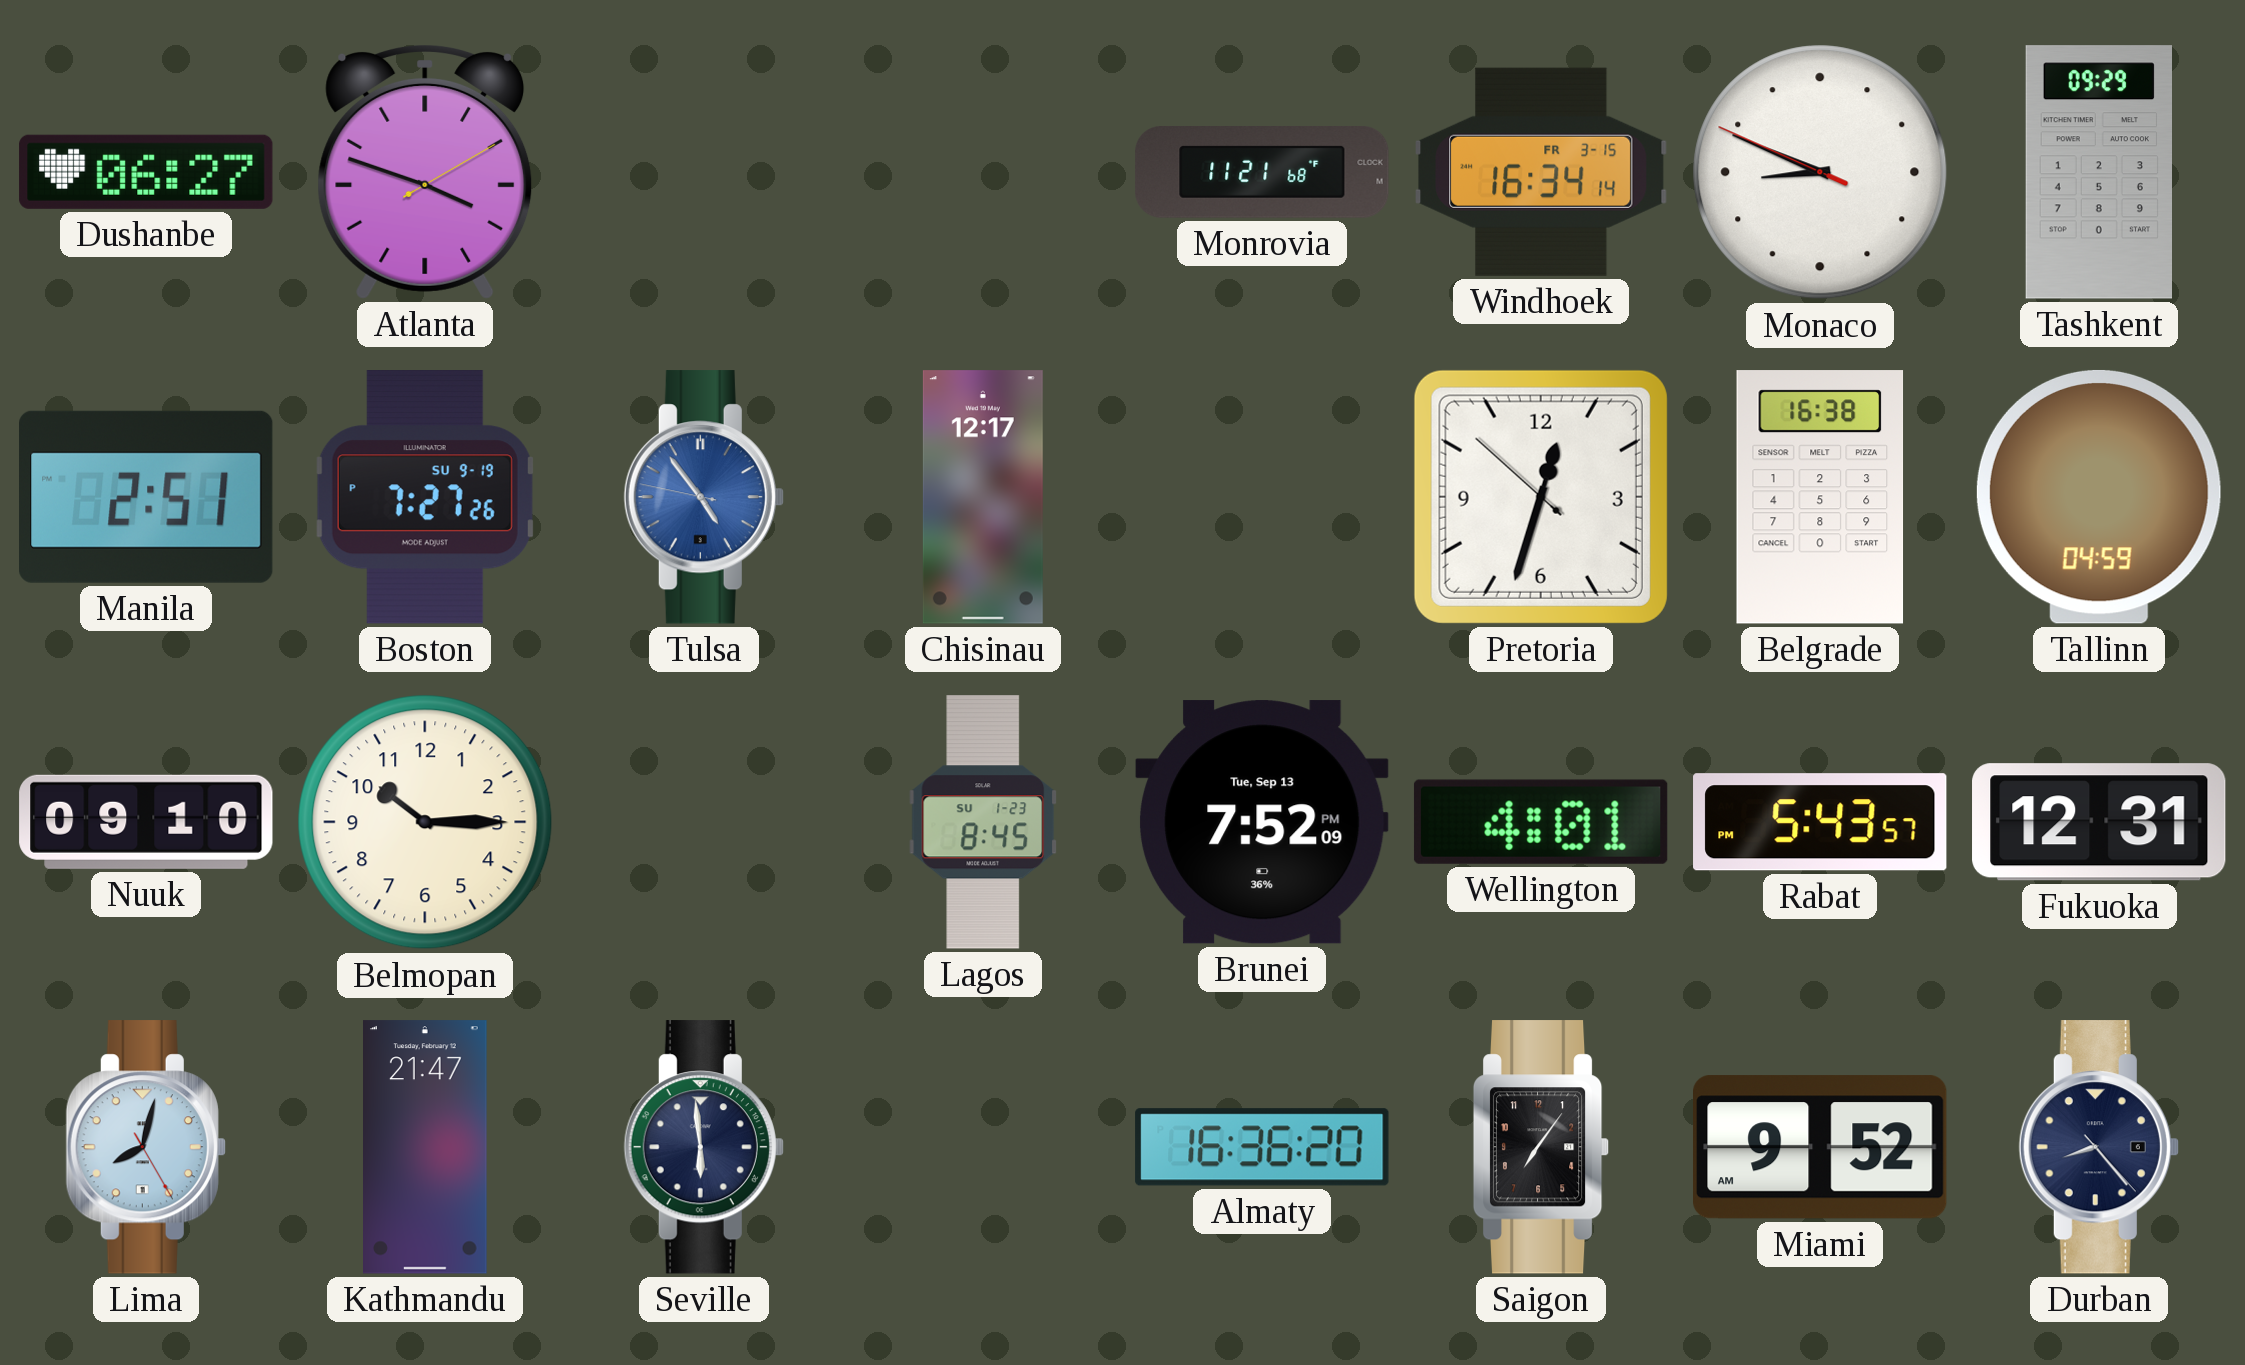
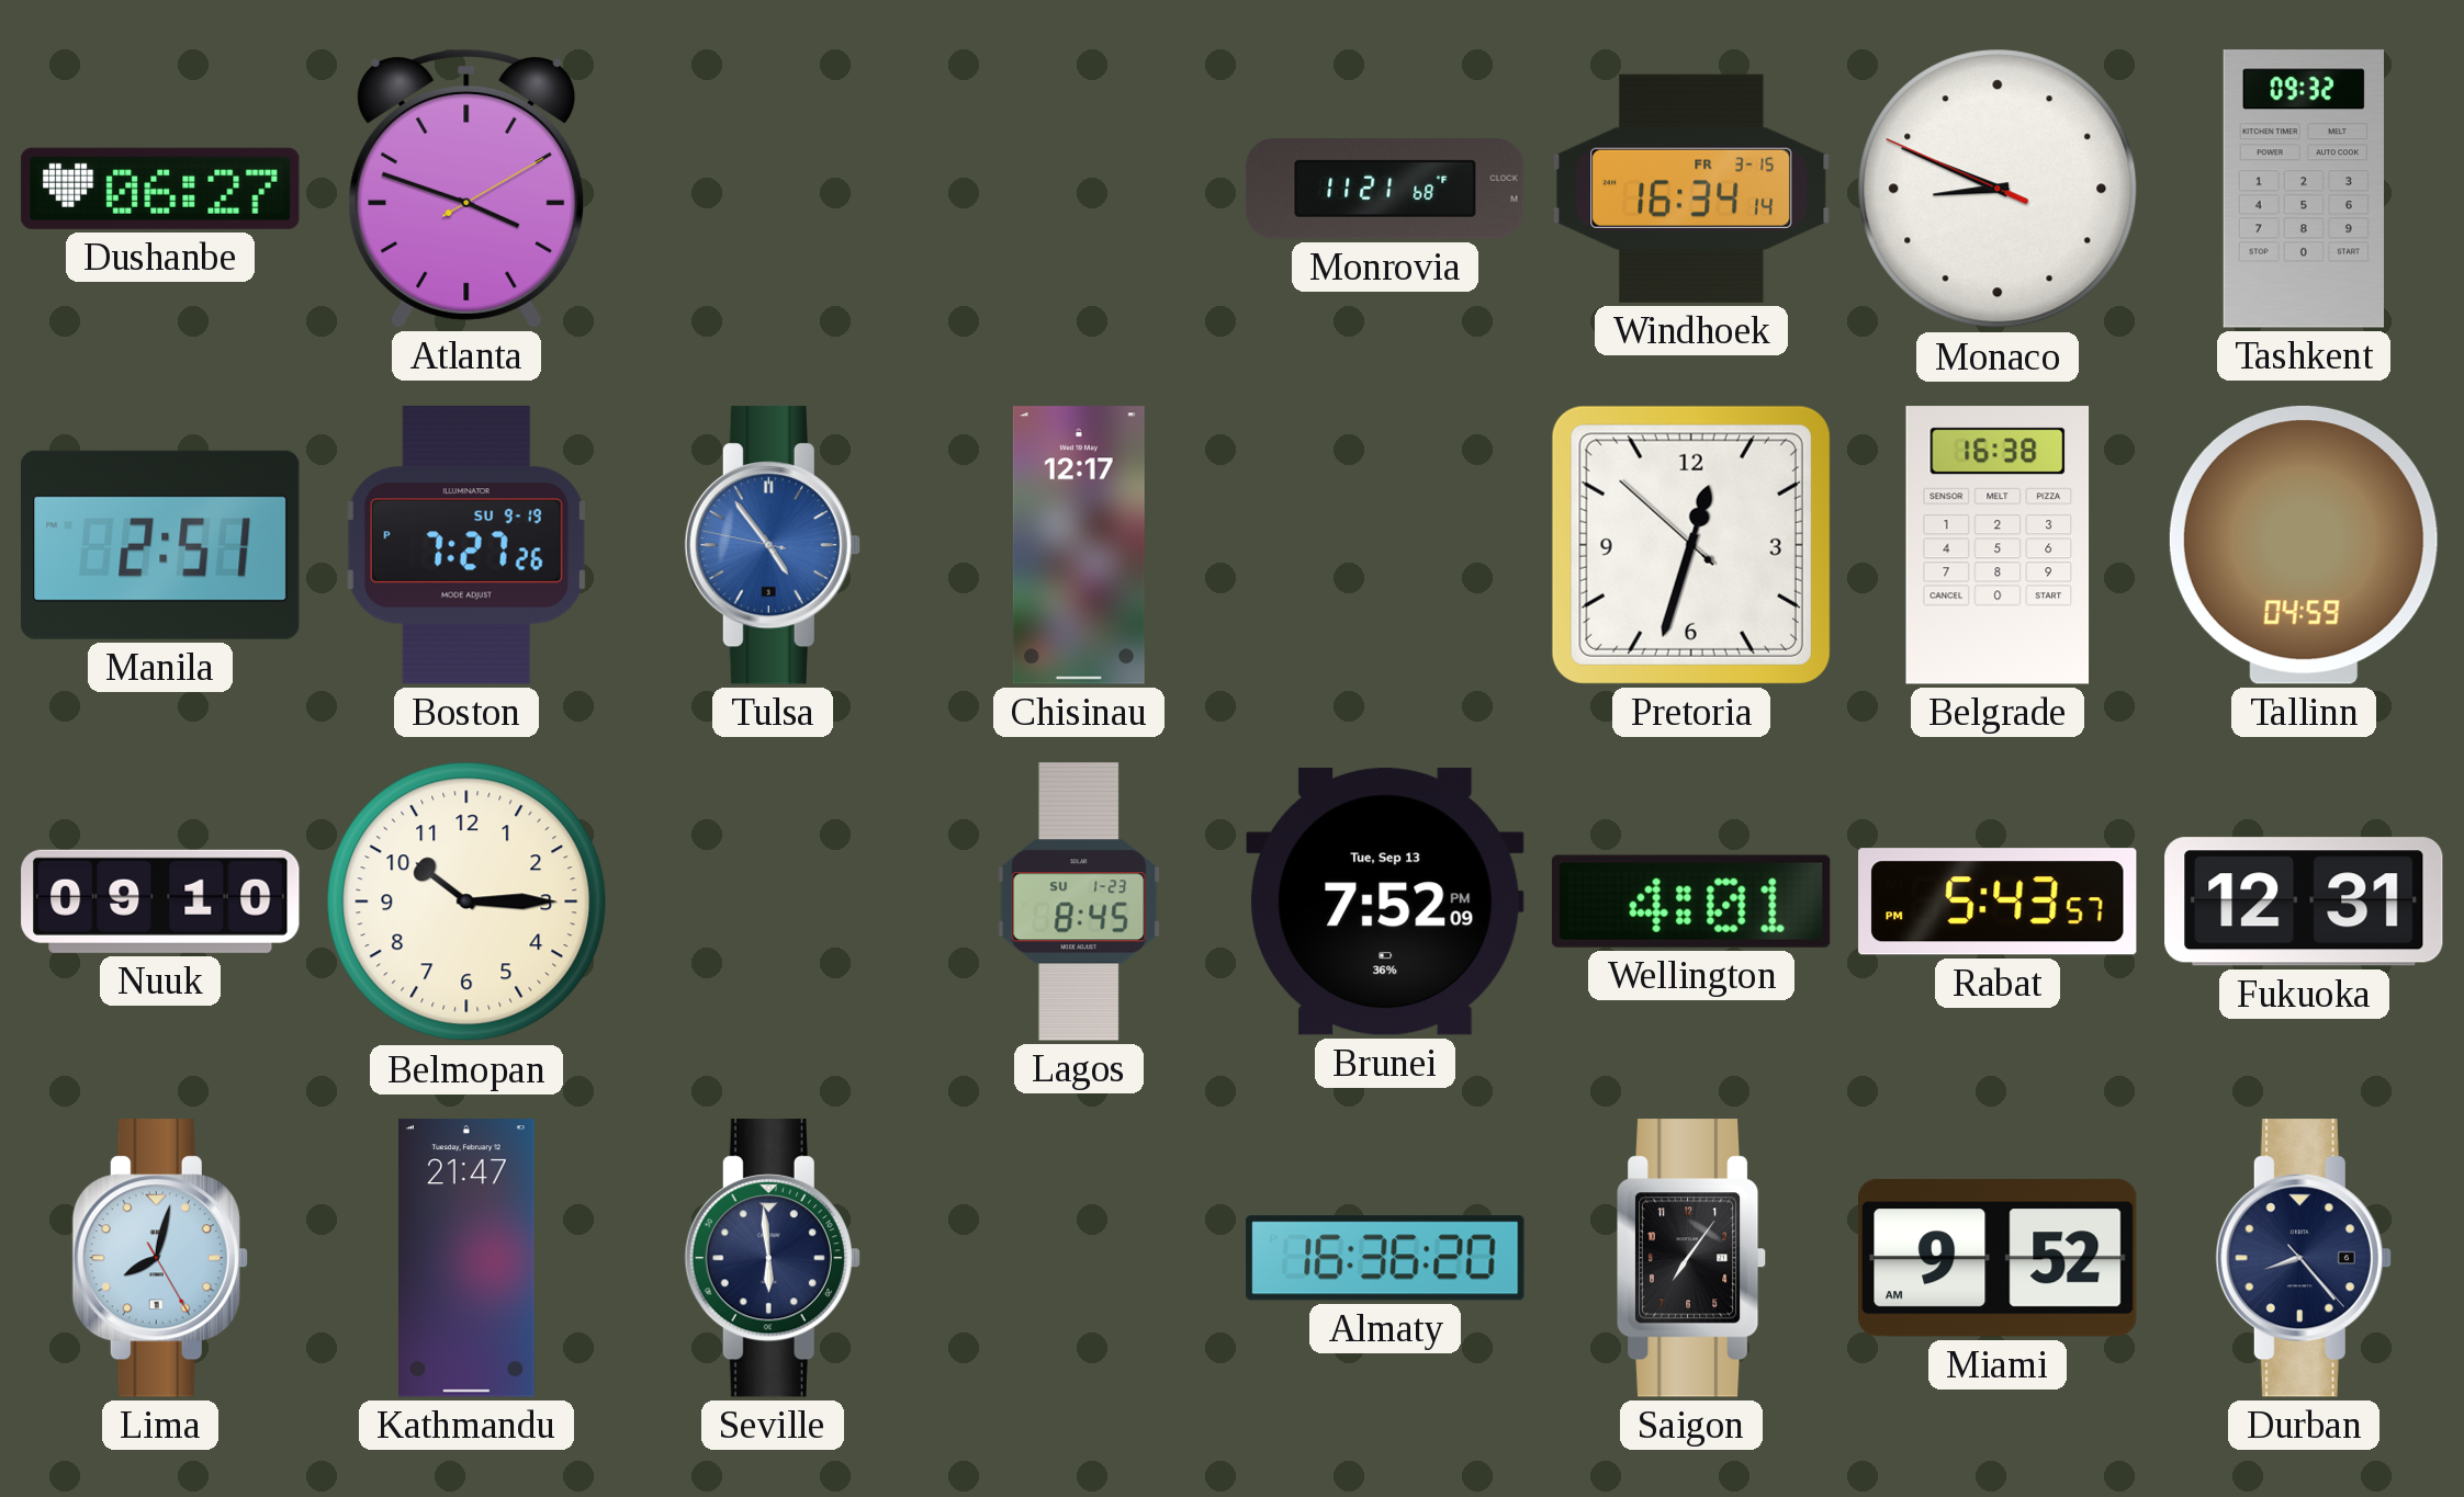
Tashkent: 09:29 -> 09:32
